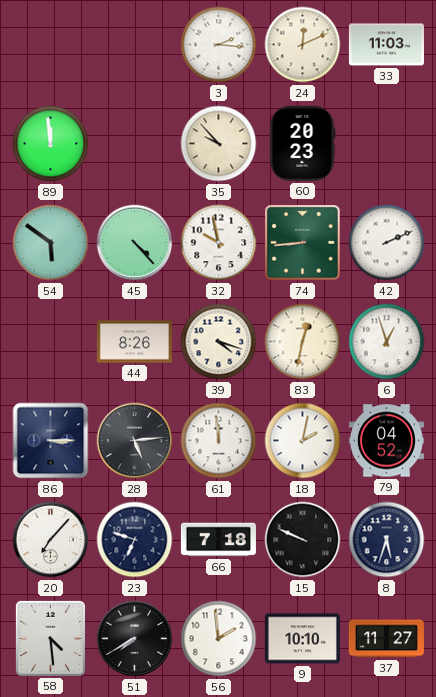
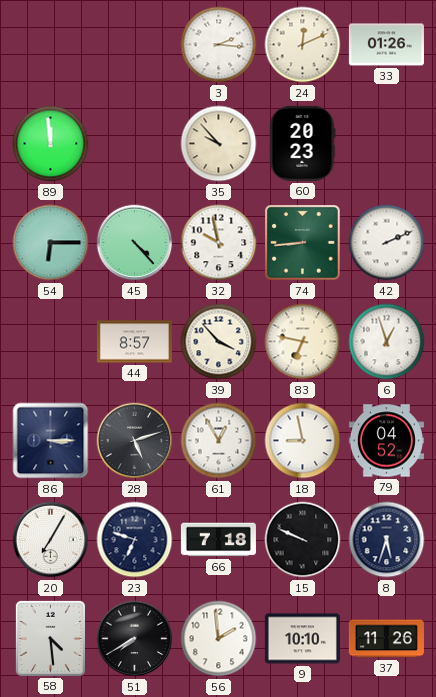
33: 11:03 -> 01:26
54: 5:51 -> 6:15
44: 8:26 -> 8:57
39: 4:18 -> 3:53
83: 12:32 -> 6:47
28: 5:14 -> 5:12
61: 11:59 -> 12:55
18: 2:02 -> 8:58
20: 7:07 -> 7:05
37: 11:27 -> 11:26
